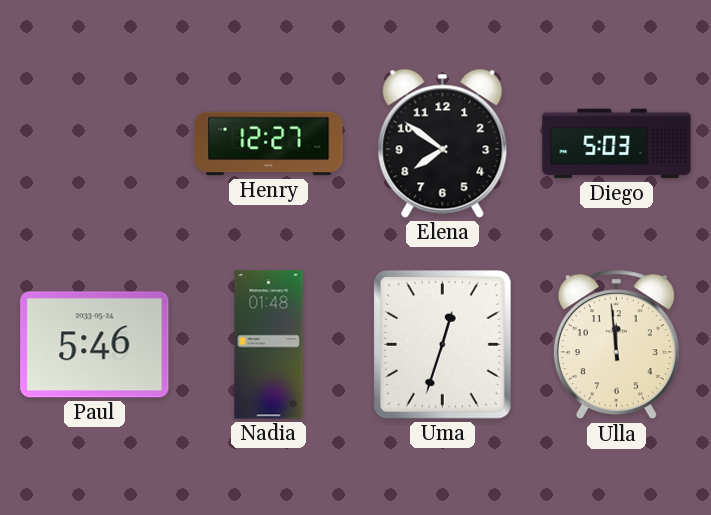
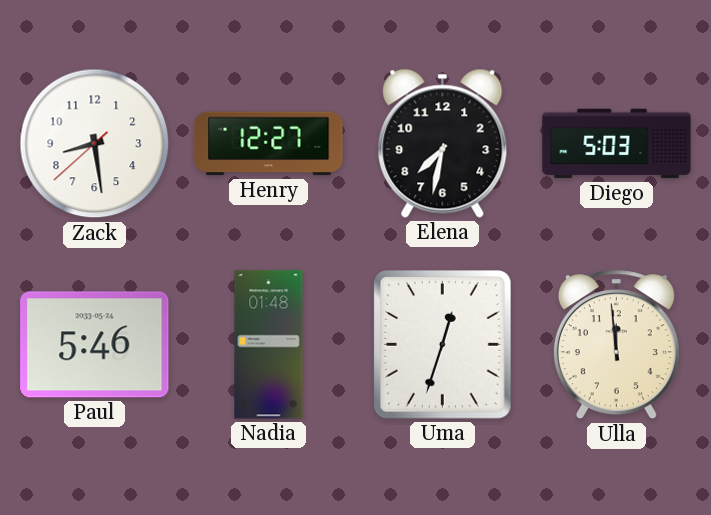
Zack: none -> 8:28
Elena: 7:51 -> 7:32
